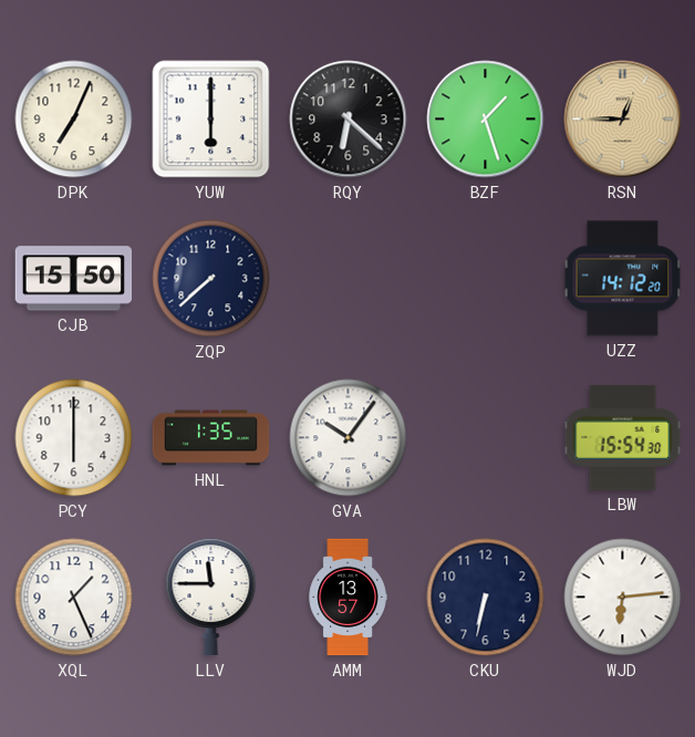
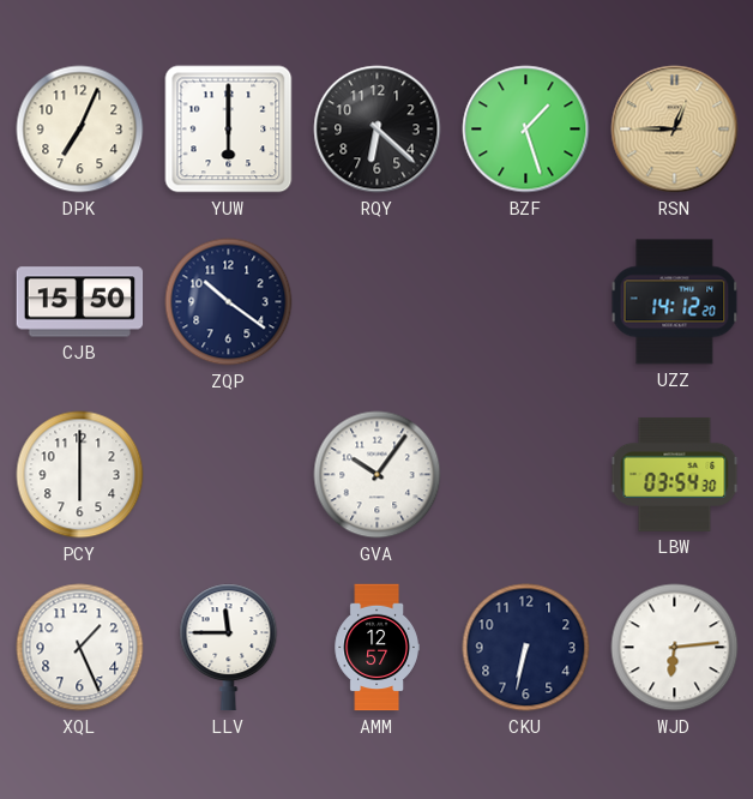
ZQP: 7:38 -> 10:21
HNL: 1:35 -> none
LBW: 15:54 -> 03:54
AMM: 13:57 -> 12:57
